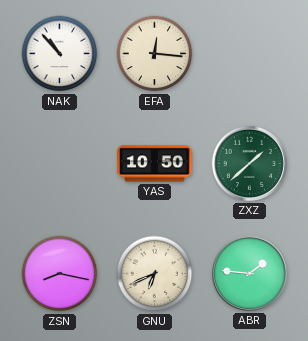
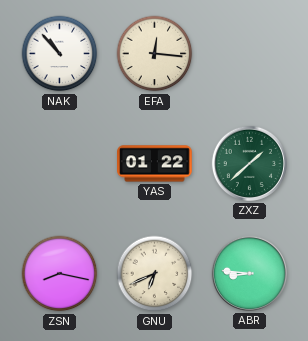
YAS: 10:50 -> 01:22
ABR: 1:46 -> 8:46
